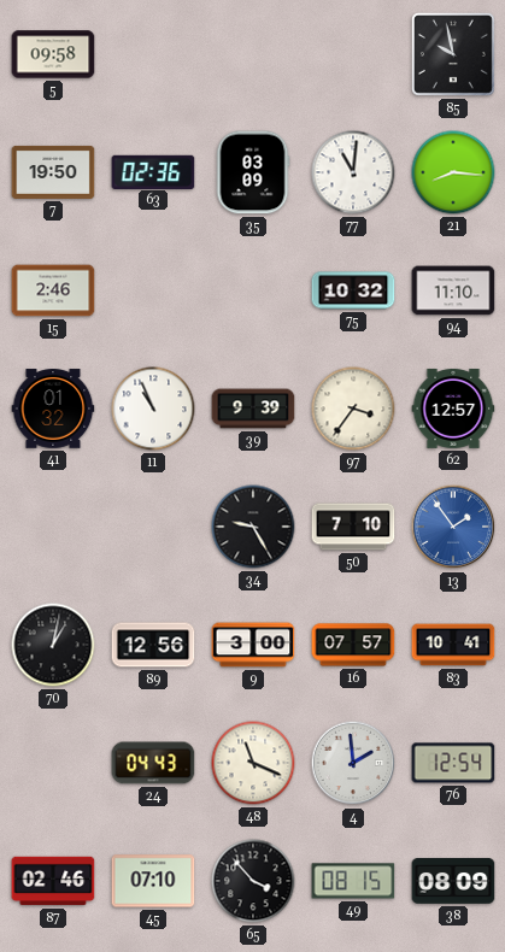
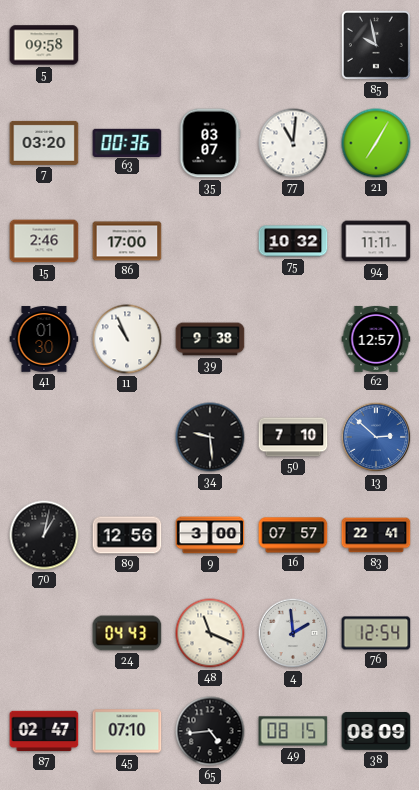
7: 19:50 -> 03:20
63: 02:36 -> 00:36
35: 03:09 -> 03:07
21: 8:16 -> 7:05
86: none -> 17:00
94: 11:10 -> 11:11
41: 01:32 -> 01:30
39: 9:39 -> 9:38
97: 3:36 -> none
34: 9:25 -> 9:29
13: 1:54 -> 2:52
83: 10:41 -> 22:41
87: 02:46 -> 02:47
65: 3:53 -> 4:44
